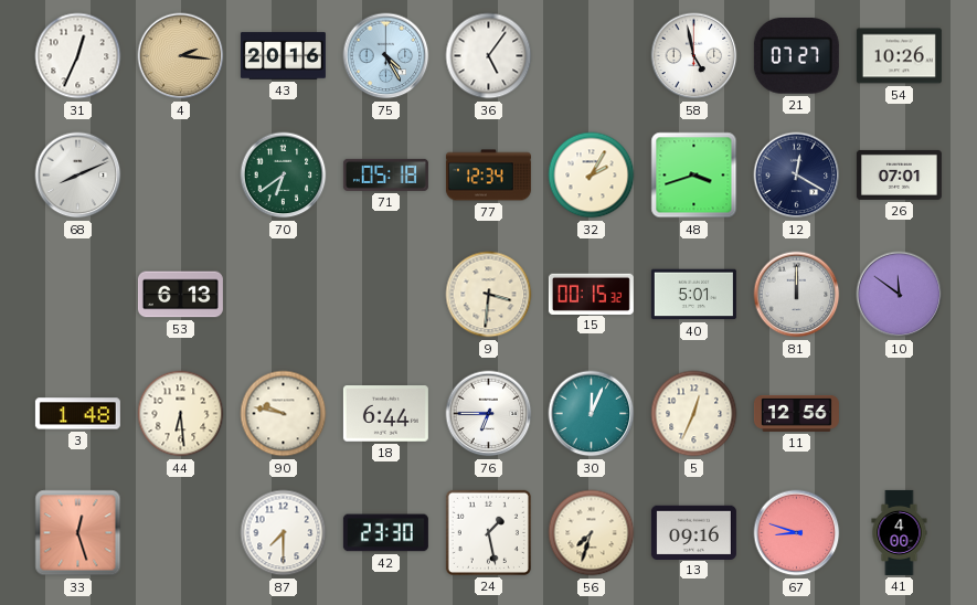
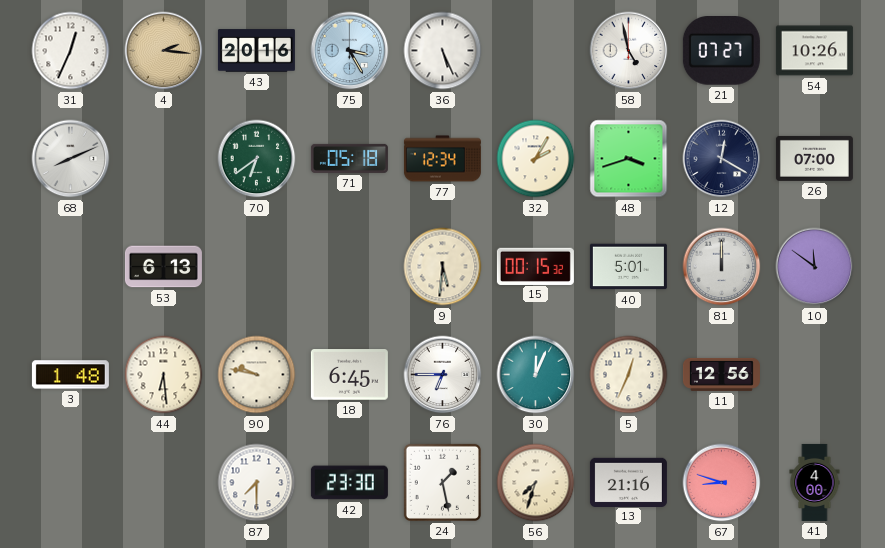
75: 4:25 -> 3:25
36: 5:06 -> 5:26
26: 07:01 -> 07:00
9: 3:31 -> 5:31
18: 6:44 -> 6:45
33: 12:27 -> none
13: 09:16 -> 21:16
